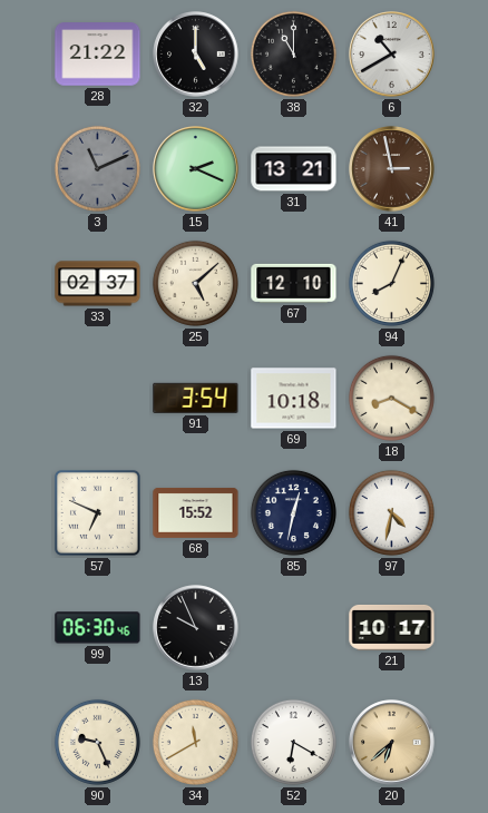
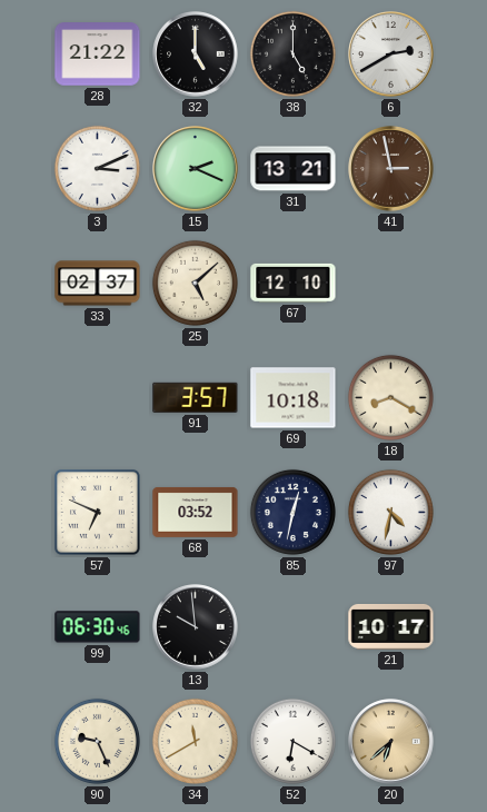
38: 11:00 -> 5:00
6: 10:40 -> 2:40
3: 11:11 -> 3:11
3 dial: grey -> white
94: 8:04 -> none
91: 3:54 -> 3:57
68: 15:52 -> 03:52
13: 9:56 -> 9:59
